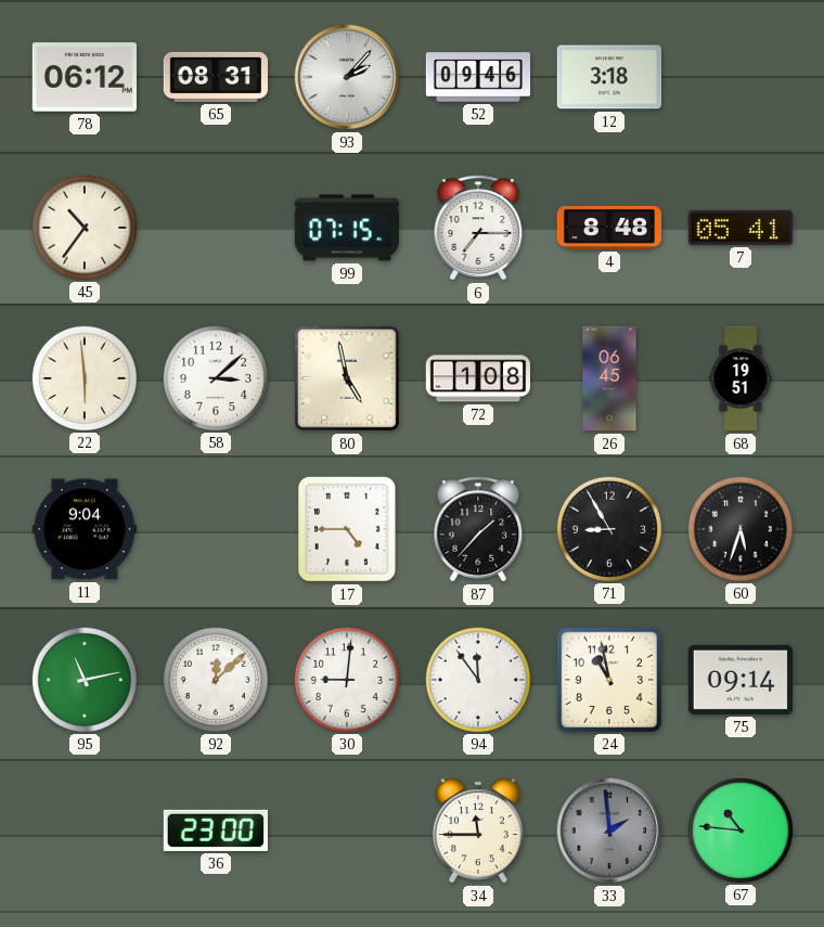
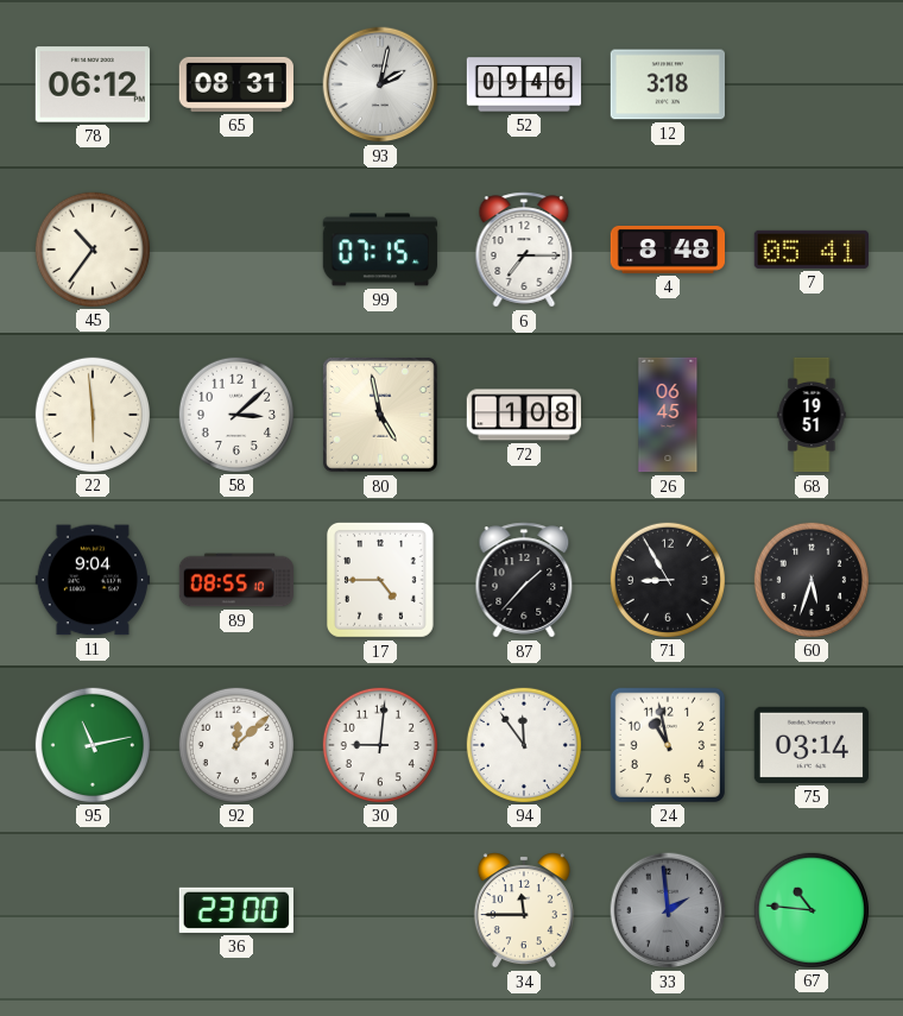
93: 2:07 -> 2:02
89: none -> 08:55
75: 09:14 -> 03:14
